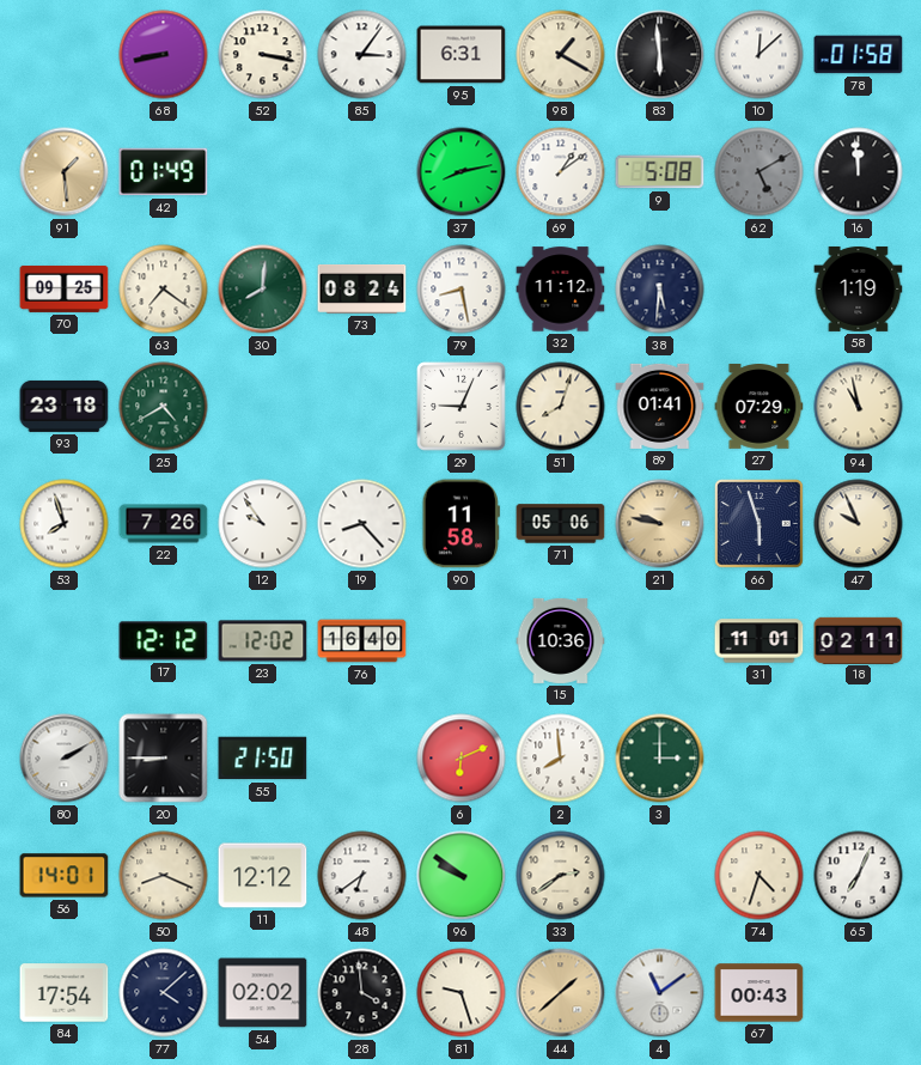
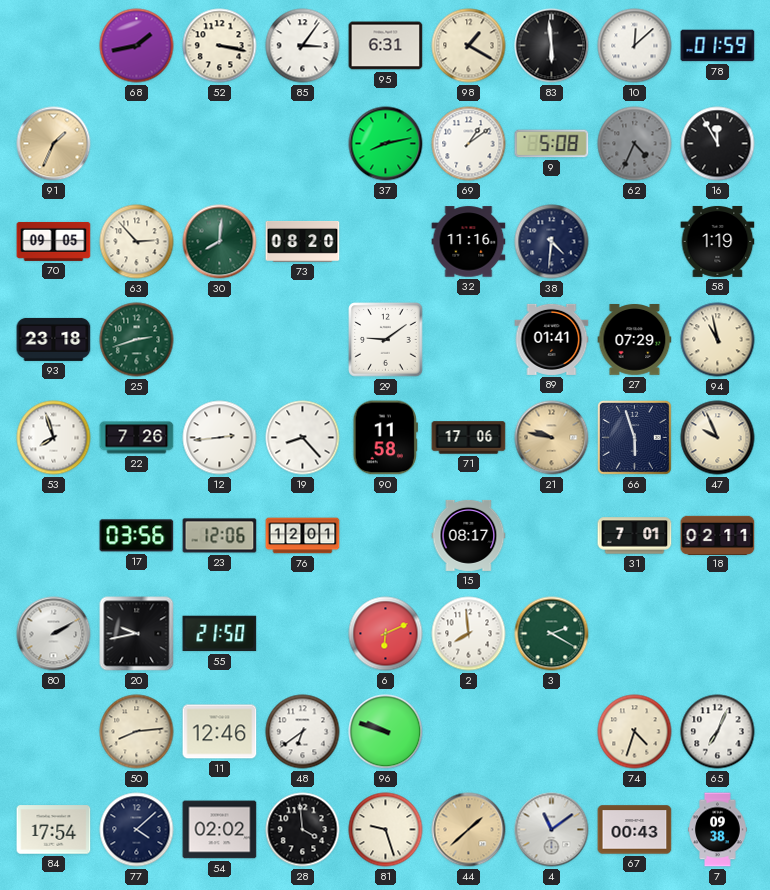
68: 8:43 -> 1:43
78: 01:58 -> 01:59
91: 1:29 -> 1:34
42: 01:49 -> none
62: 5:10 -> 4:34
16: 11:59 -> 11:55
70: 09:25 -> 09:05
63: 7:21 -> 2:53
73: 08:24 -> 08:20
79: 8:28 -> none
32: 11:12 -> 11:16
38: 5:31 -> 4:31
25: 4:40 -> 2:42
29: 9:04 -> 9:09
51: 8:03 -> none
12: 9:54 -> 2:44
71: 05:06 -> 17:06
17: 12:12 -> 03:56
23: 12:02 -> 12:06
76: 16:40 -> 12:01
15: 10:36 -> 08:17
31: 11:01 -> 7:01
20: 8:45 -> 9:43
3: 3:00 -> 2:20
56: 14:01 -> none
50: 8:19 -> 8:14
11: 12:12 -> 12:46
96: 9:51 -> 9:48
33: 2:39 -> none
7: none -> 09:38
